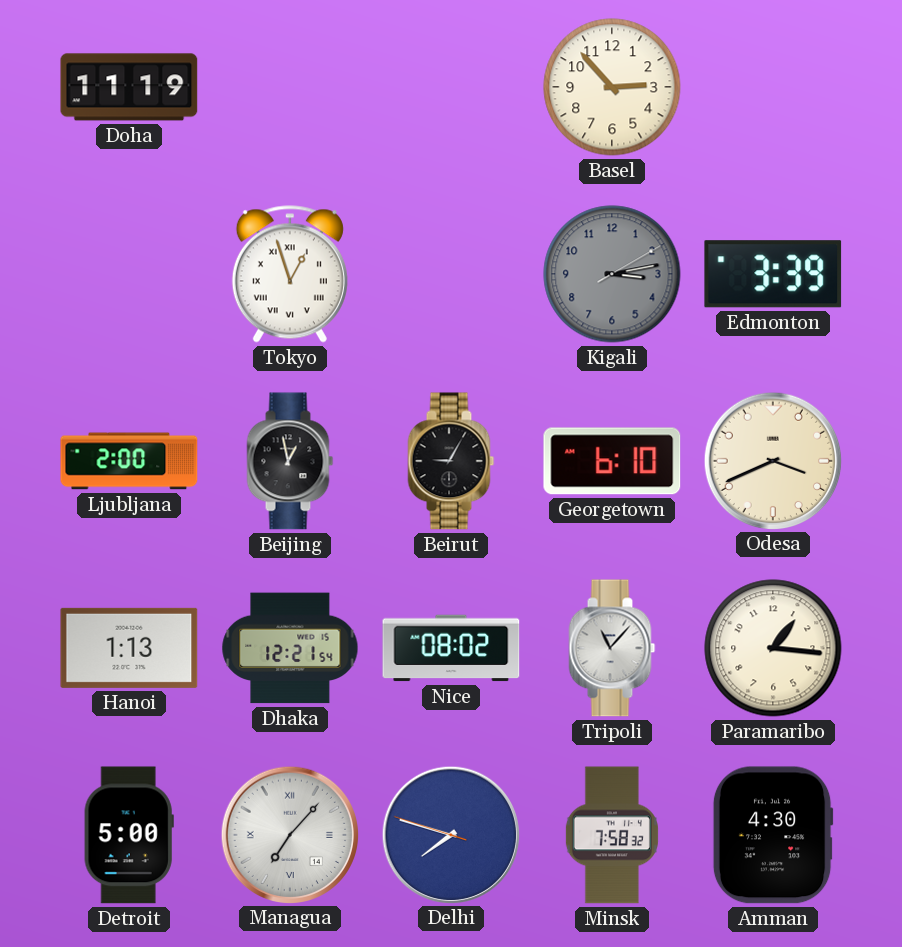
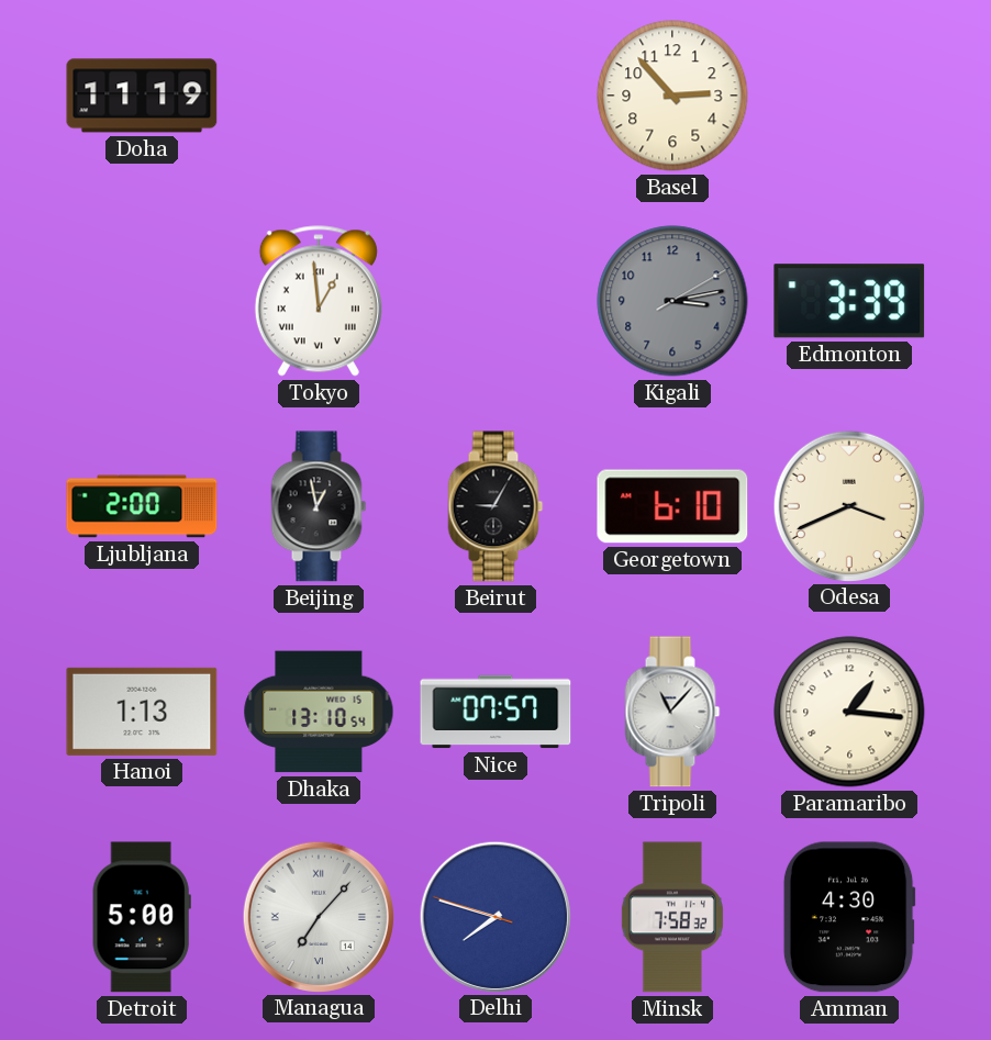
Tokyo: 12:57 -> 12:59
Dhaka: 12:21 -> 13:10
Nice: 08:02 -> 07:57
